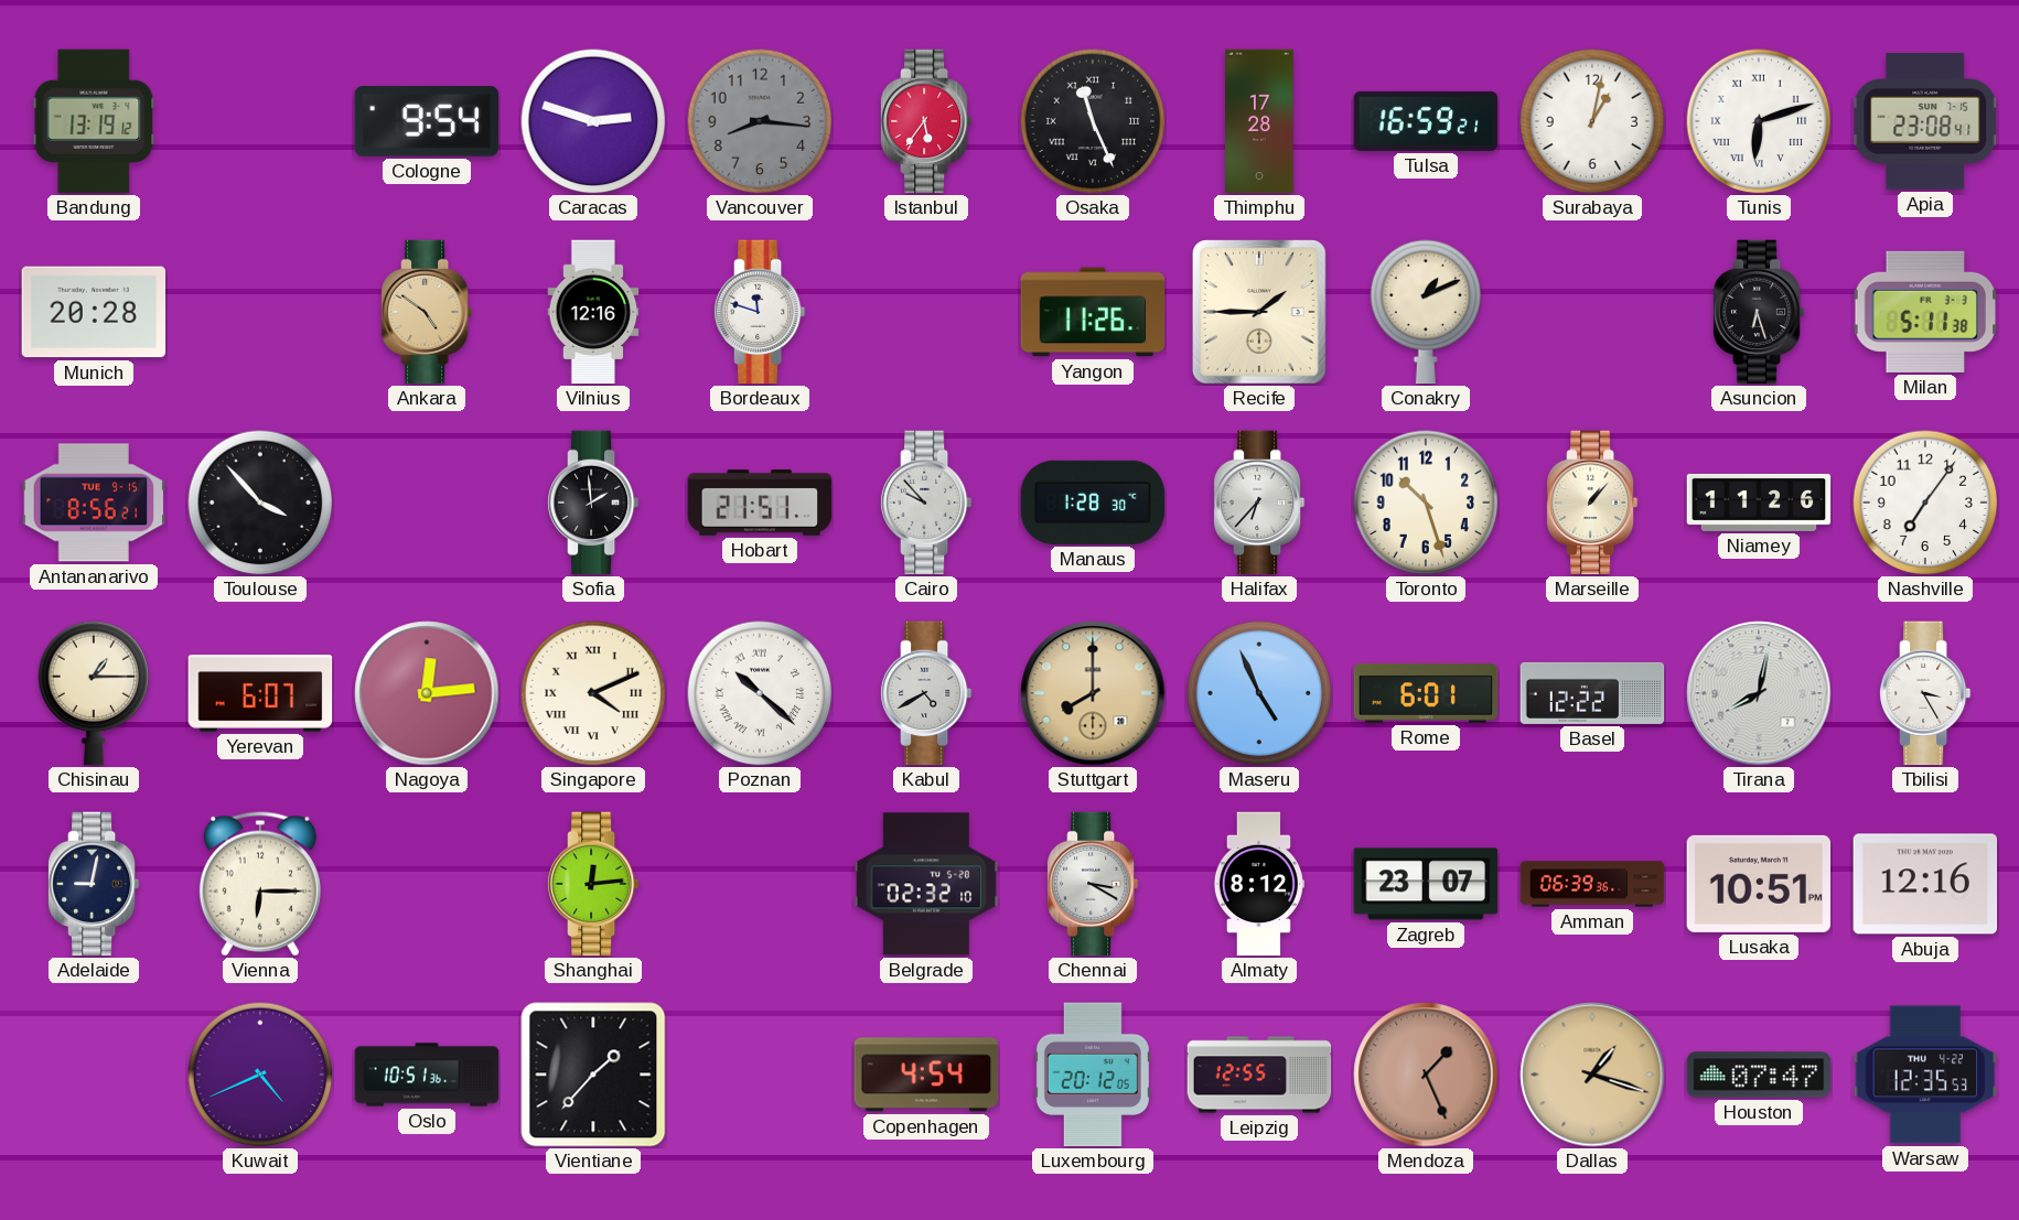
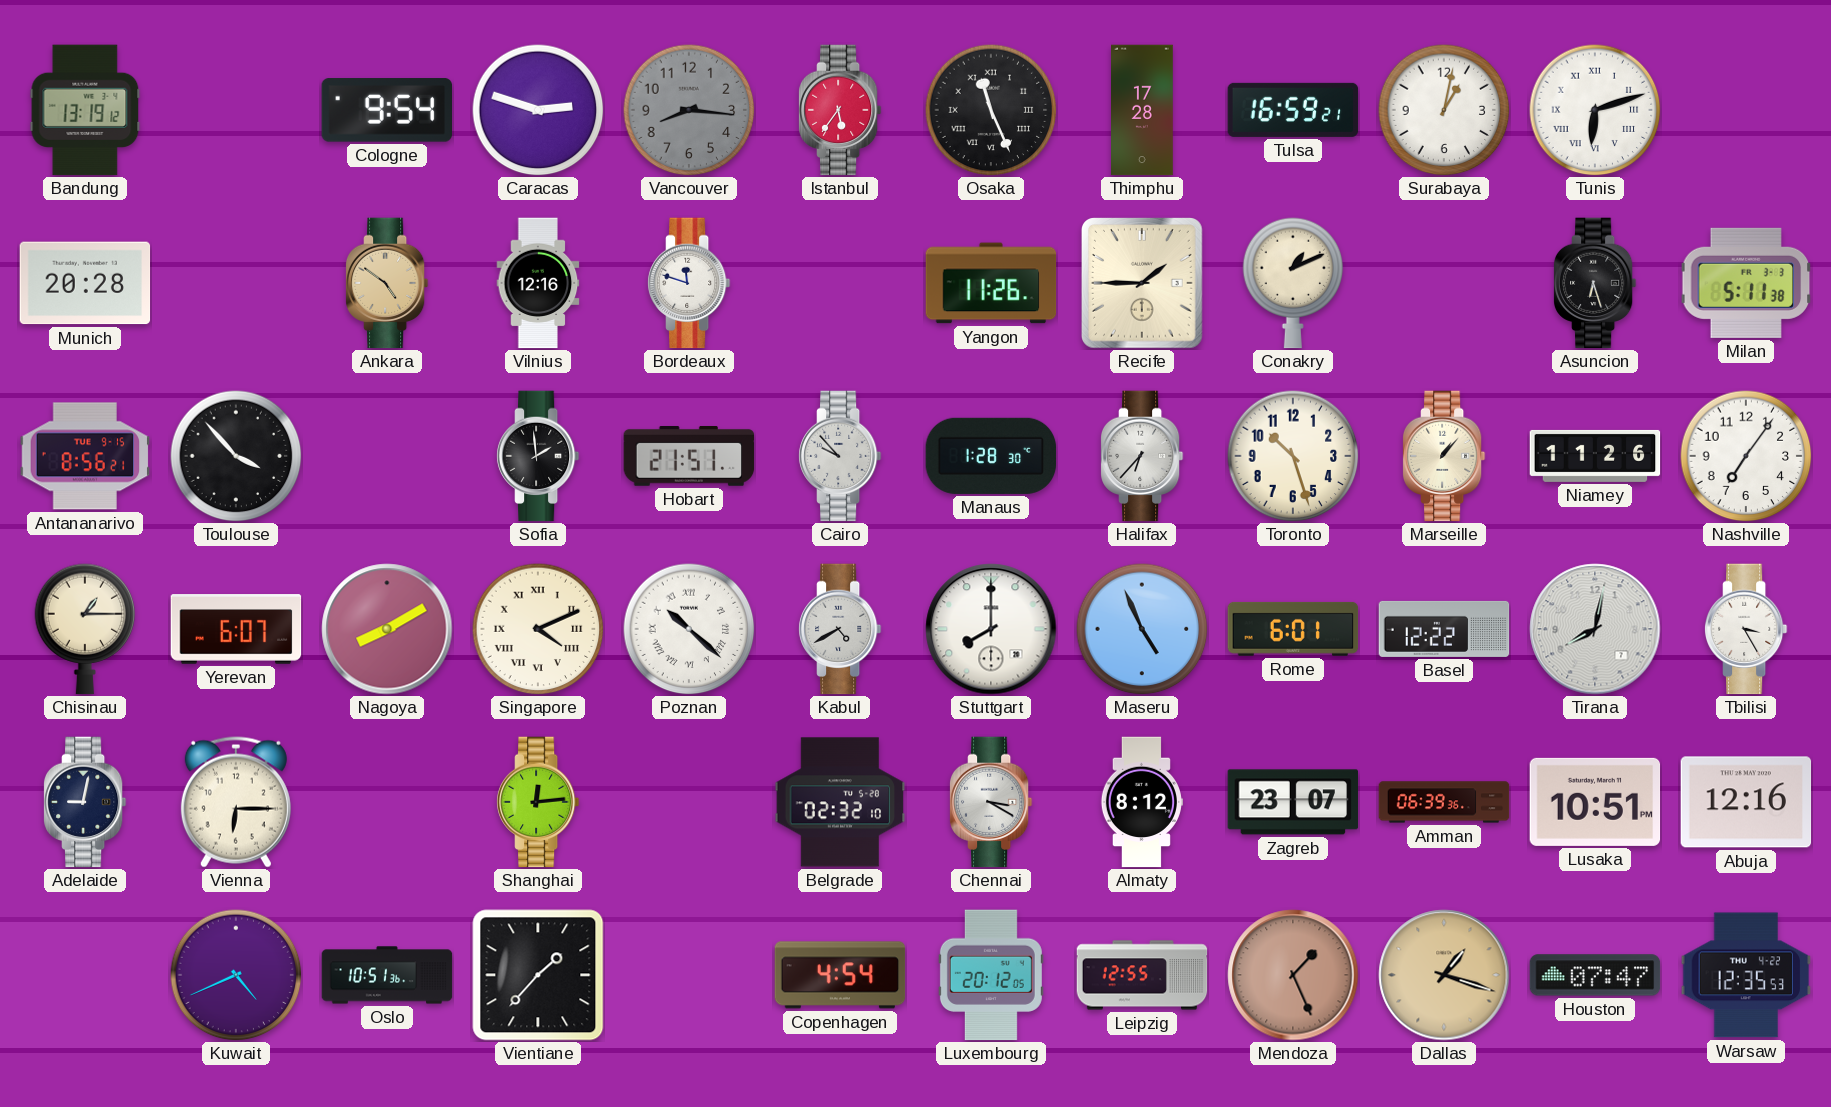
Apia: 23:08 -> none
Nagoya: 12:14 -> 8:10
Stuttgart dial: champagne -> white
